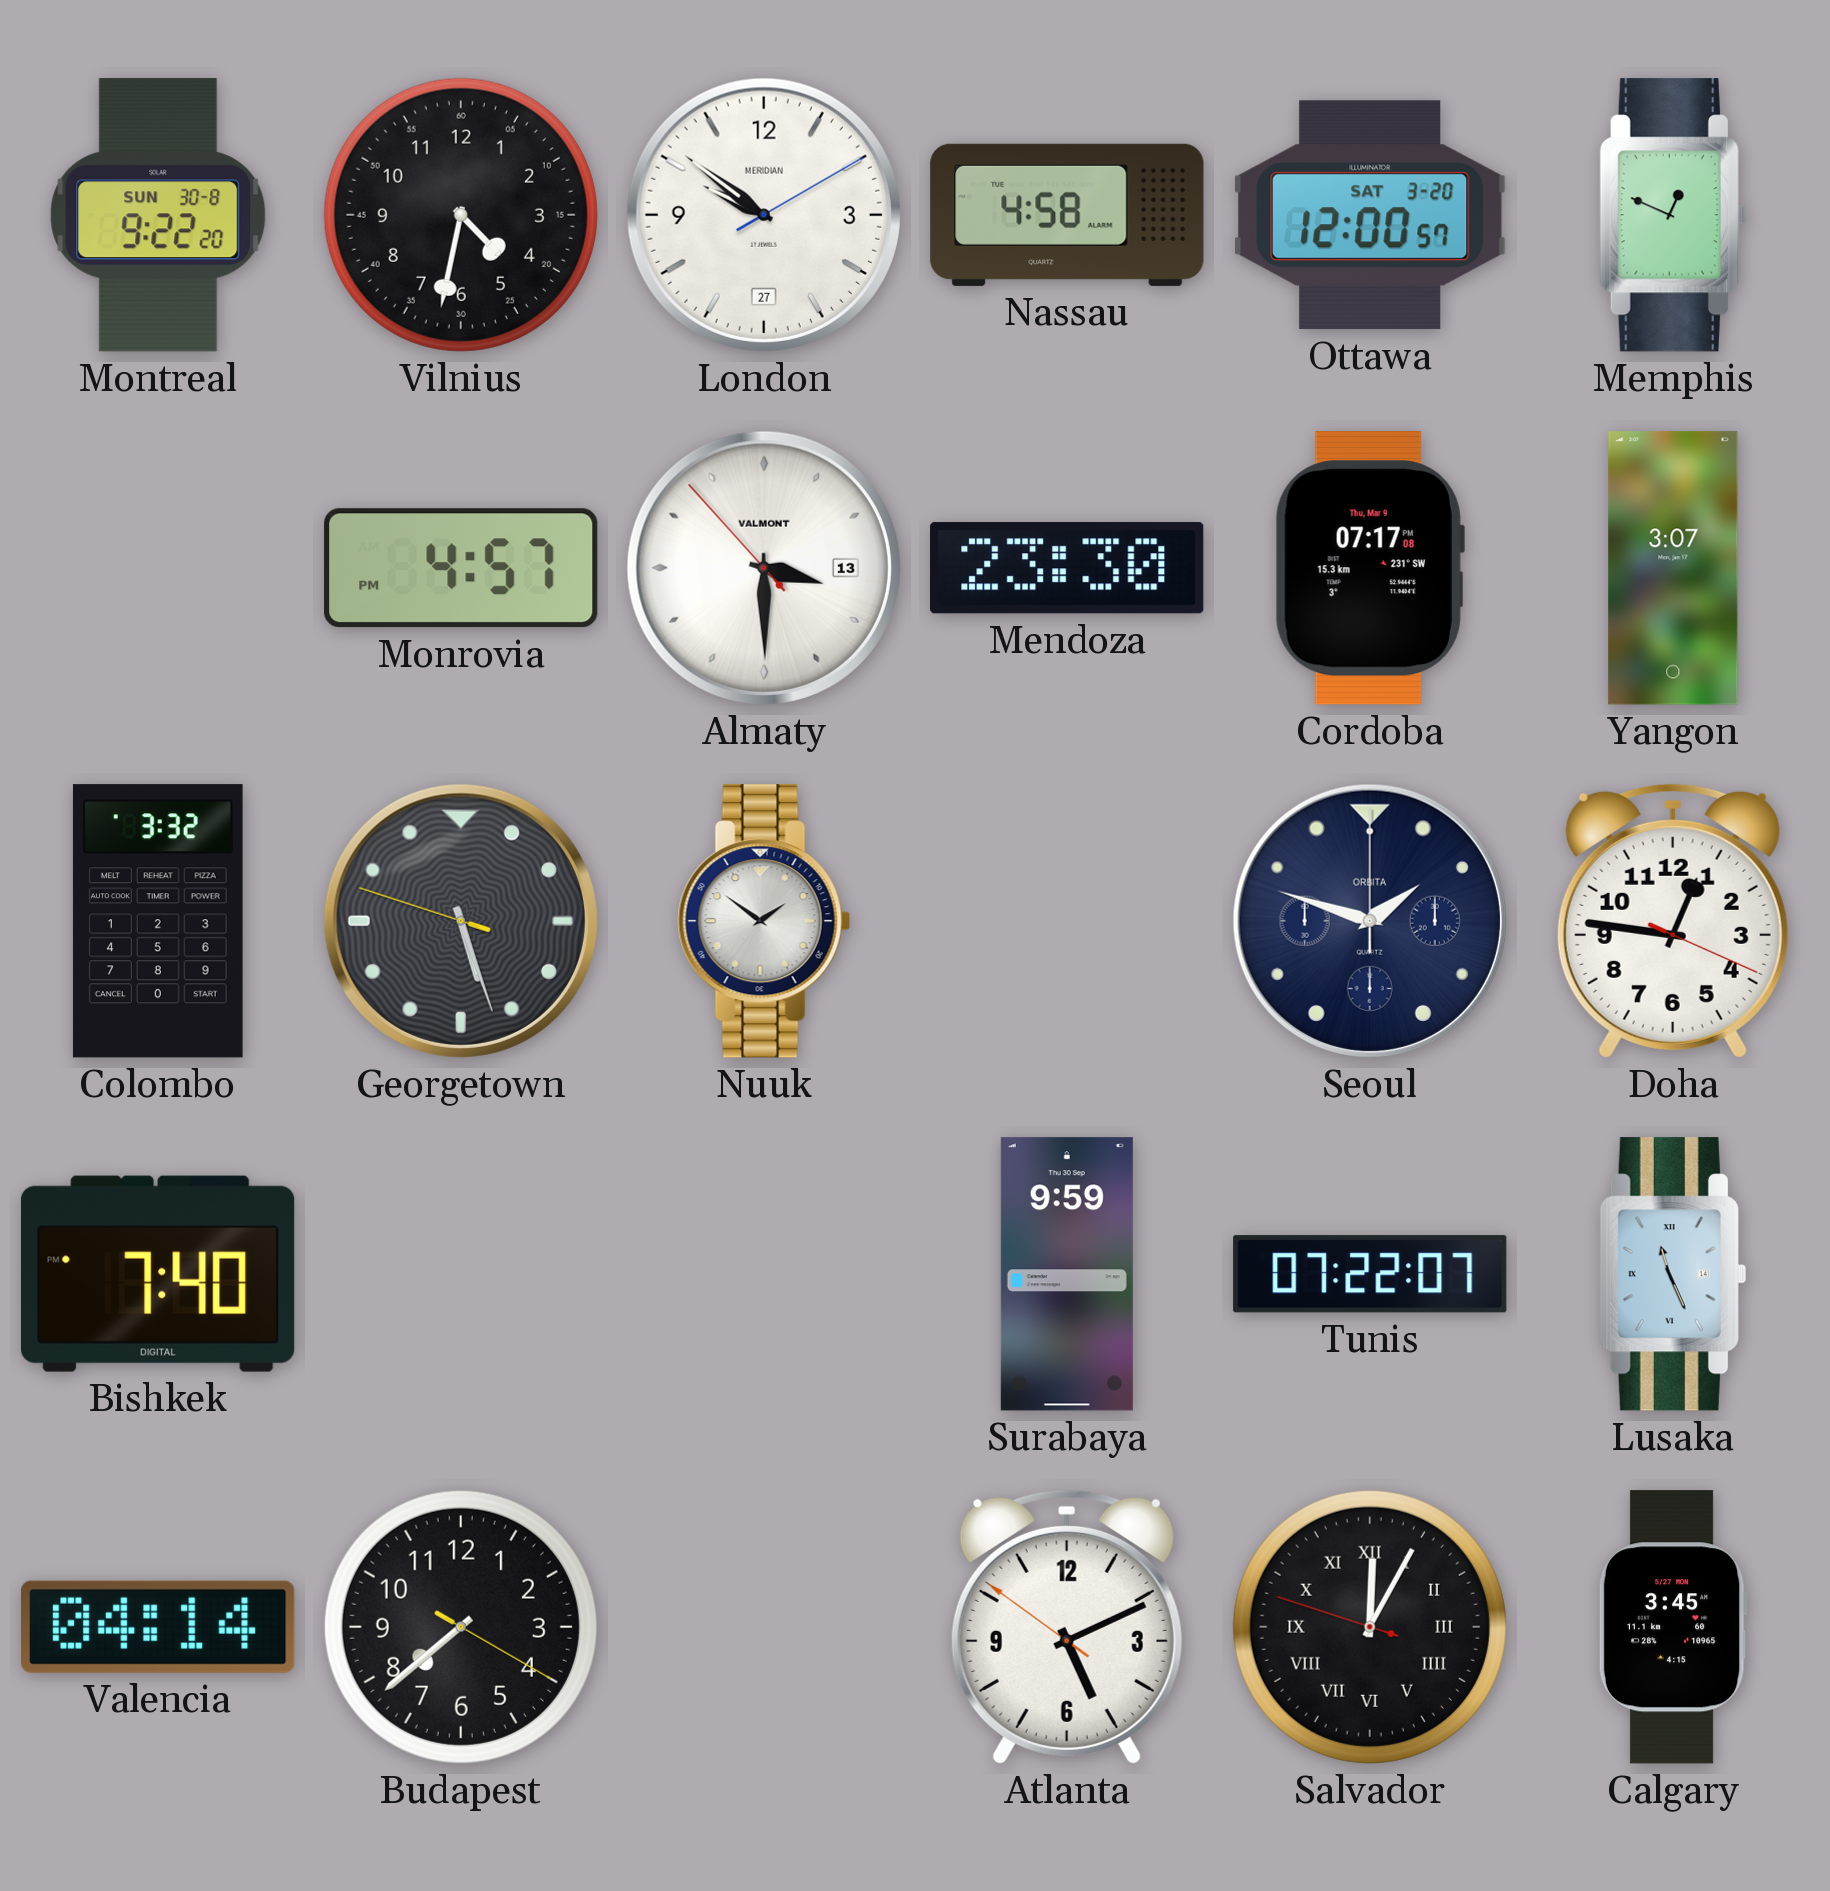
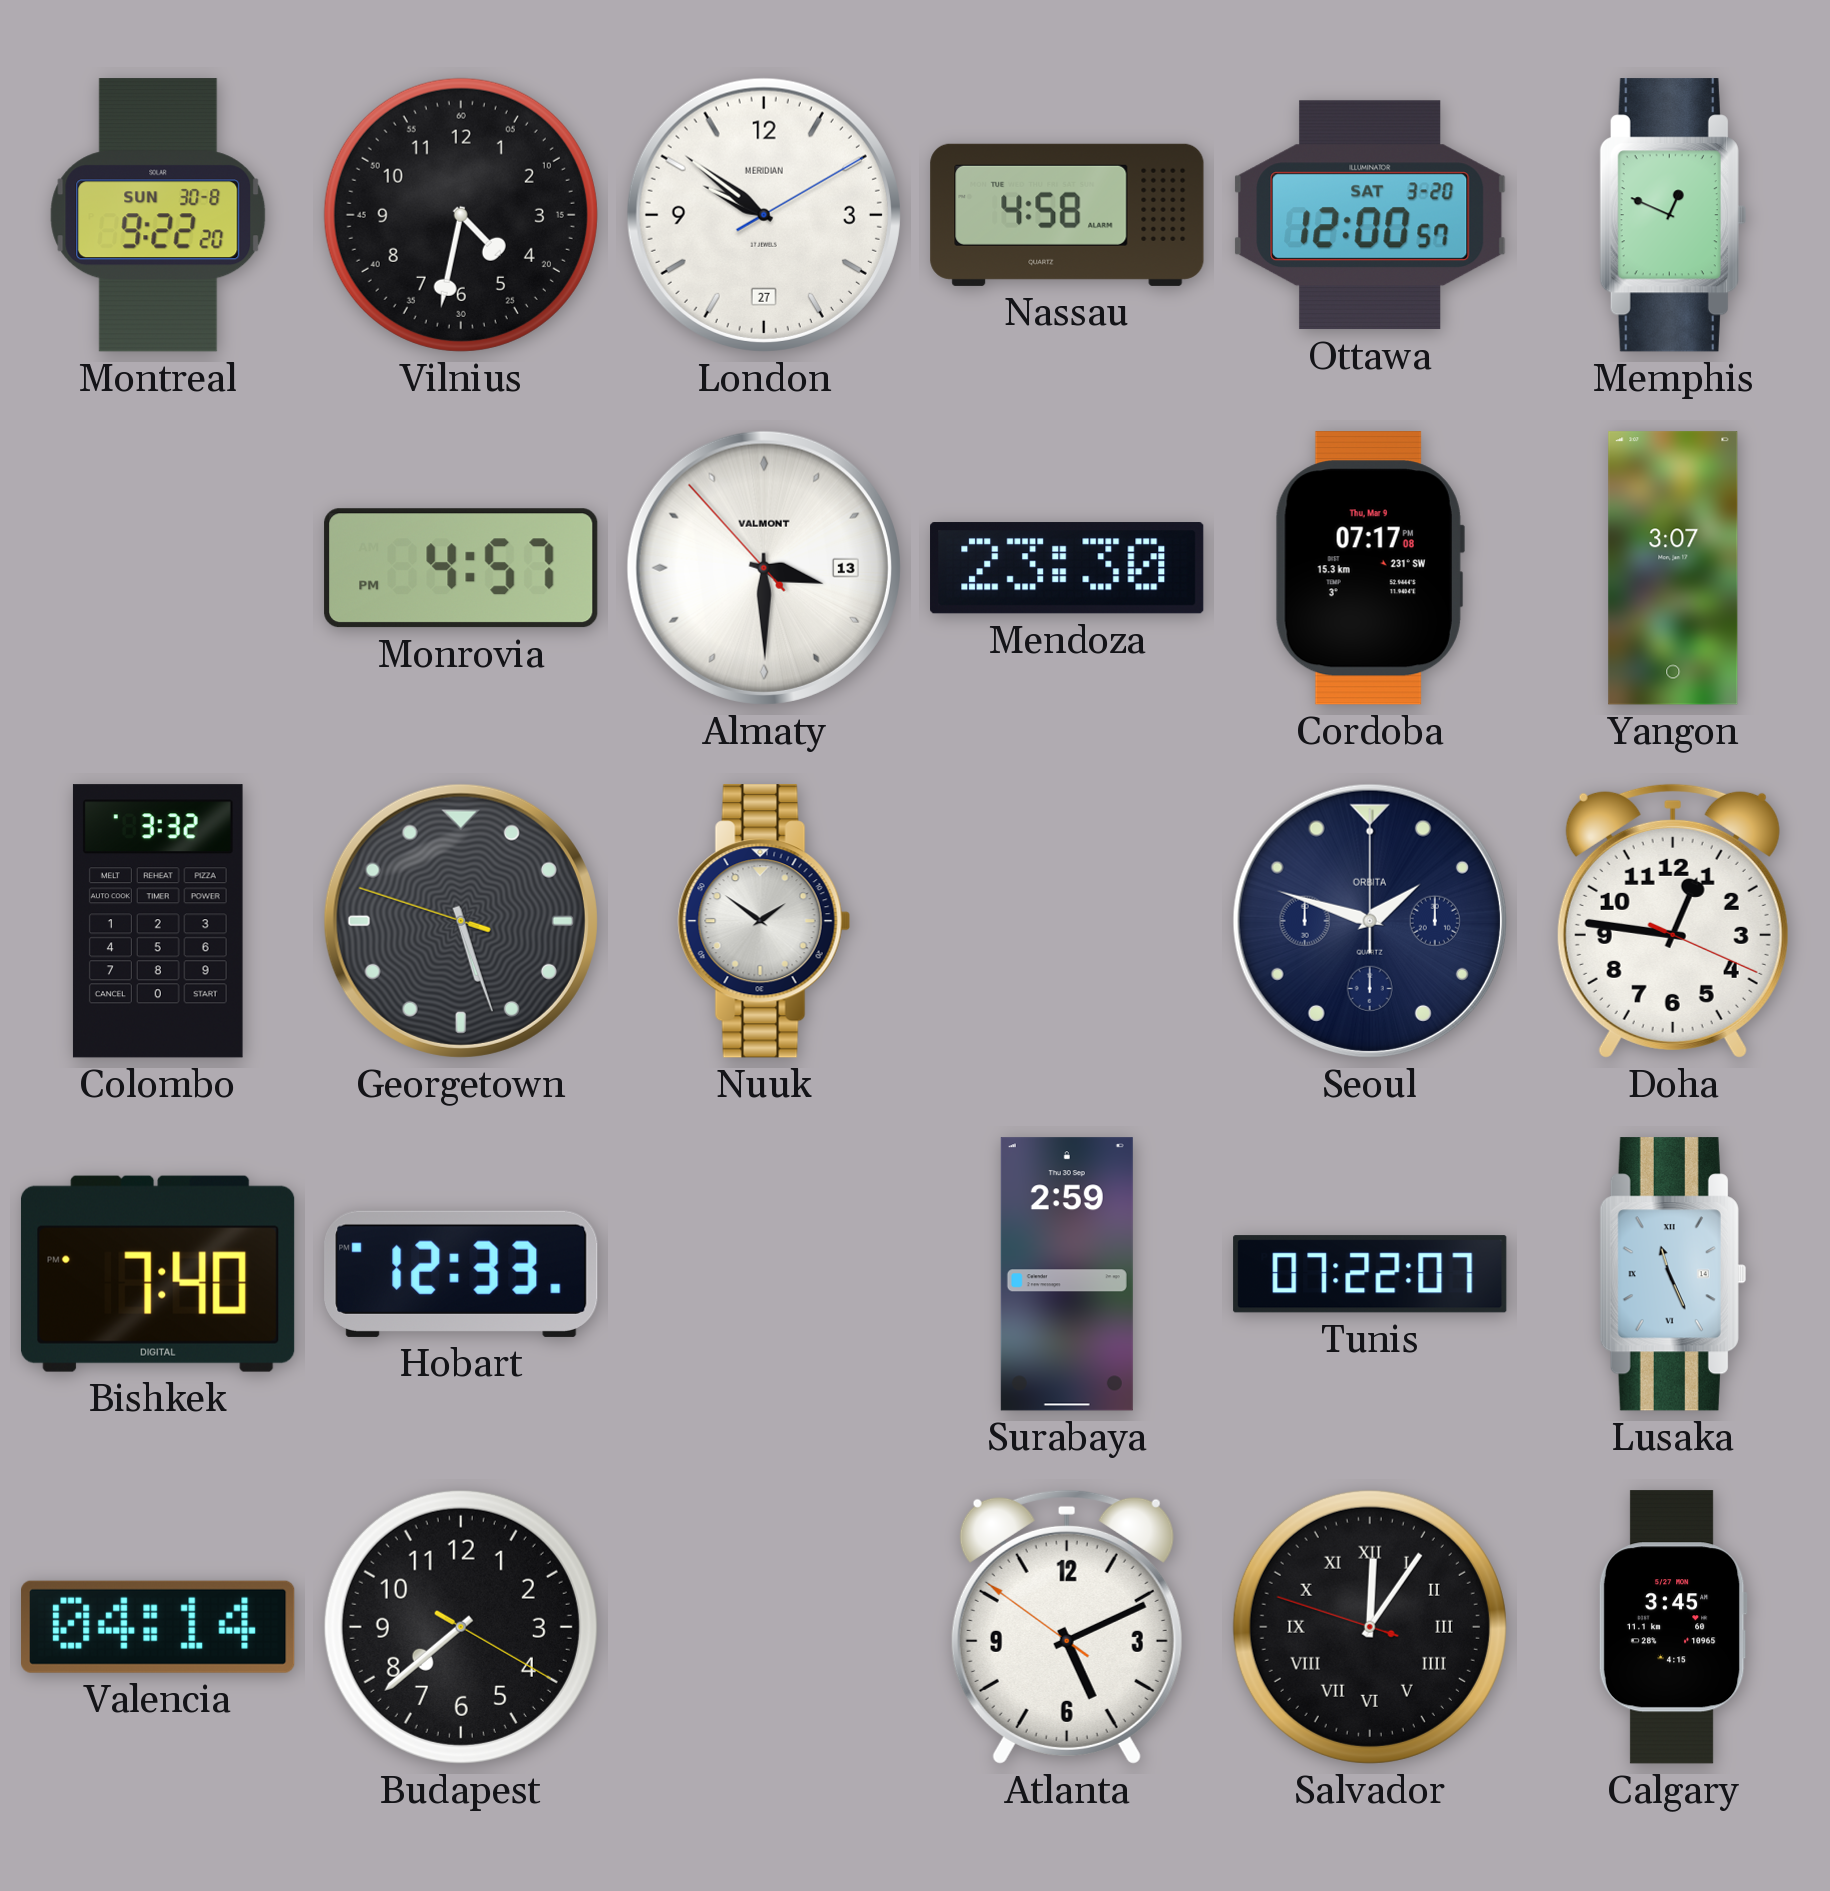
Hobart: none -> 12:33
Surabaya: 9:59 -> 2:59
Salvador: 12:04 -> 12:05
